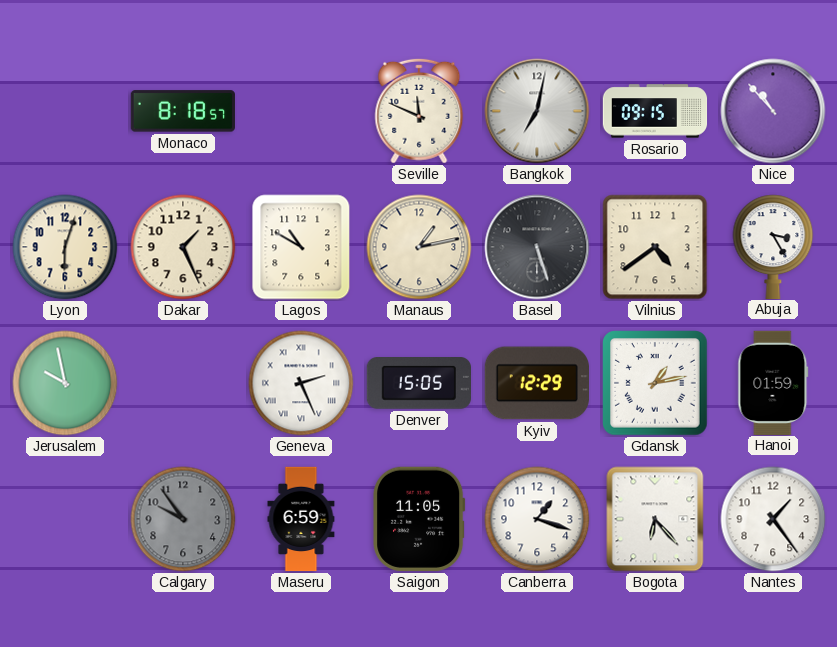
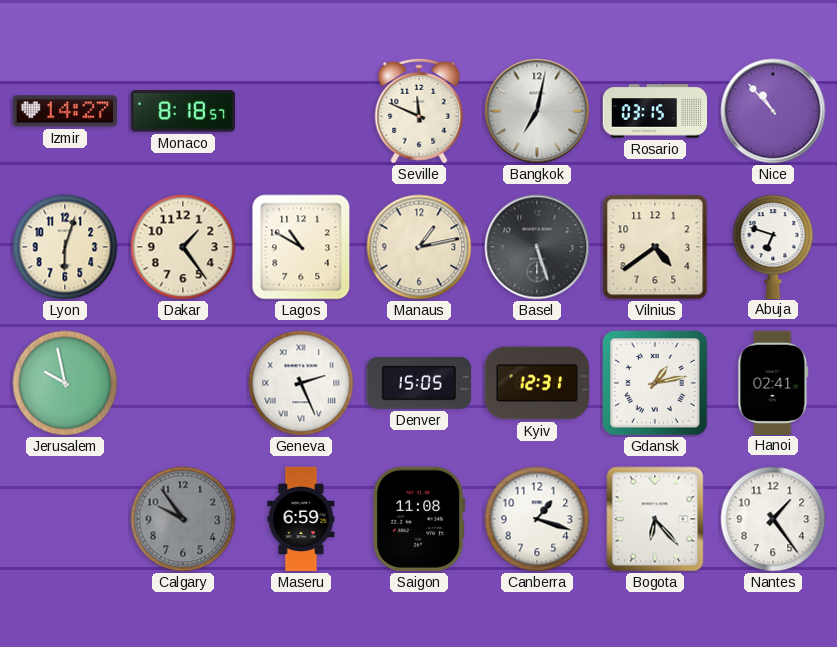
Izmir: none -> 14:27
Rosario: 09:15 -> 03:15
Dakar: 1:26 -> 1:24
Abuja: 3:25 -> 6:48
Kyiv: 12:29 -> 12:31
Hanoi: 01:59 -> 02:41
Saigon: 11:05 -> 11:08
